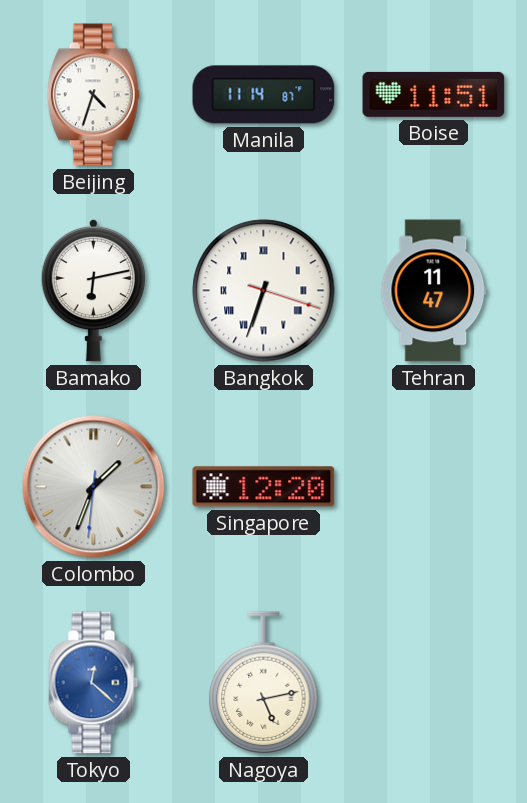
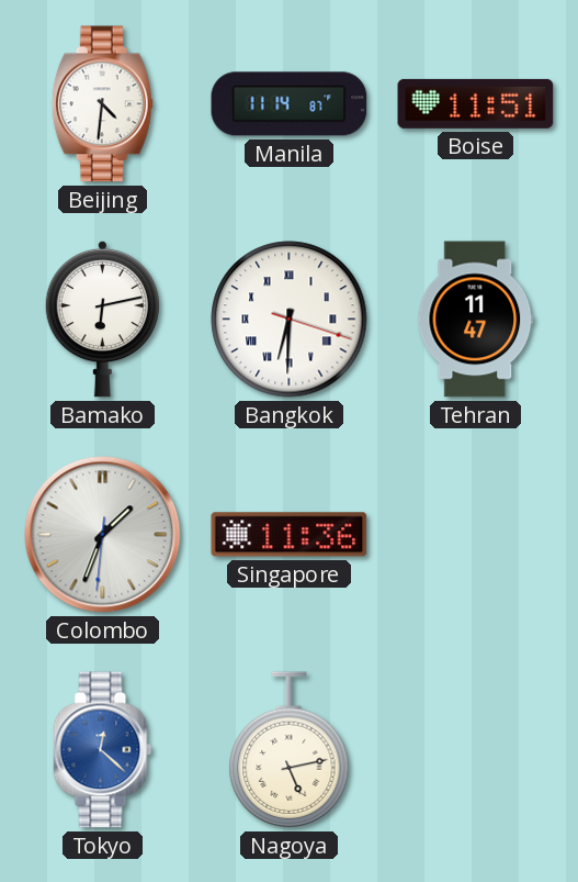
Beijing: 4:33 -> 4:31
Bangkok: 6:33 -> 6:30
Singapore: 12:20 -> 11:36
